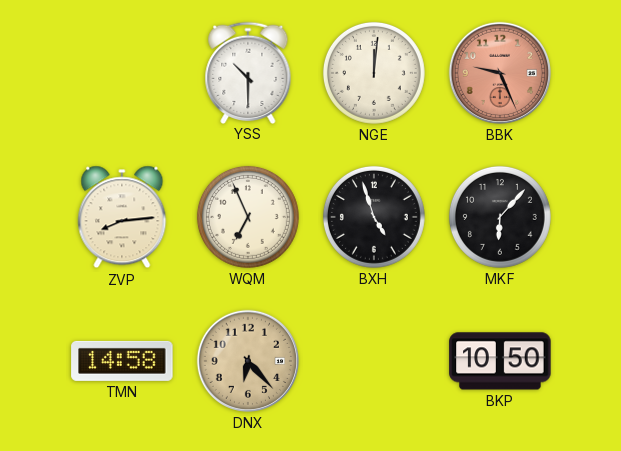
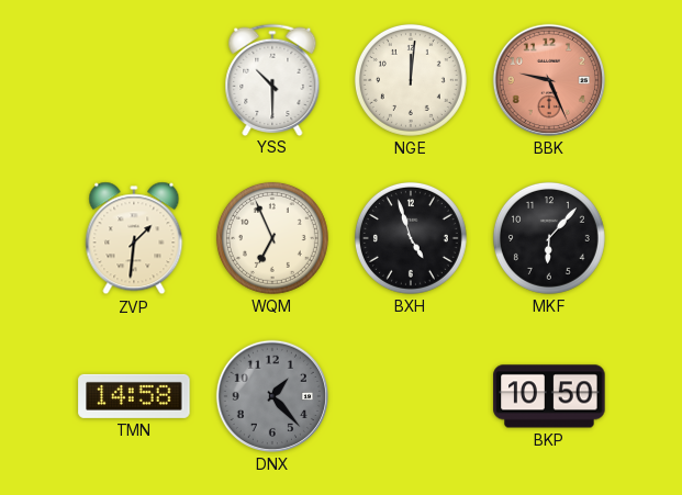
ZVP: 8:14 -> 1:31
DNX: 6:23 -> 1:23
DNX dial: champagne -> grey
